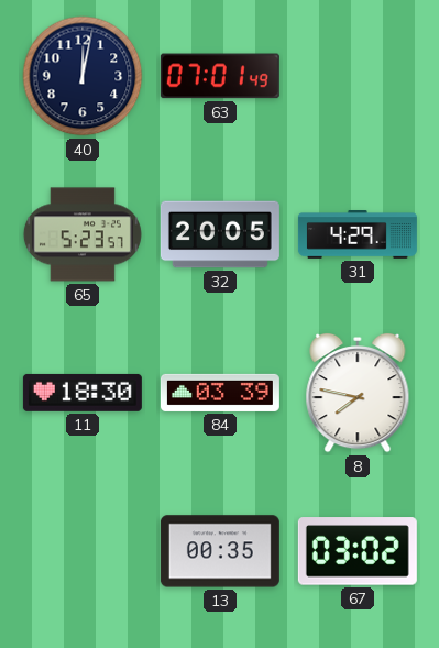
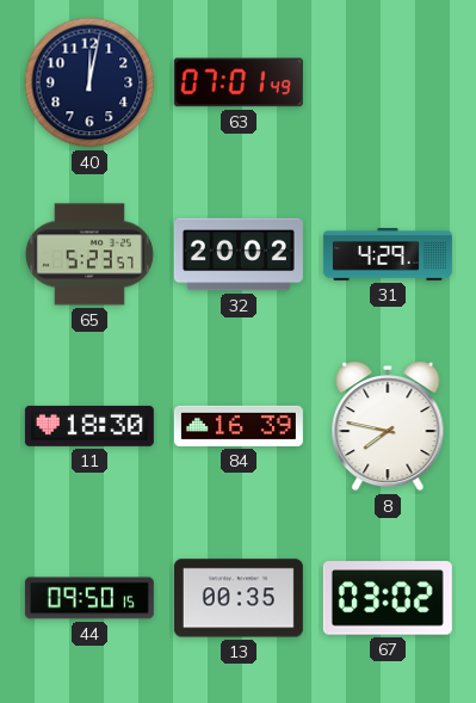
32: 20:05 -> 20:02
84: 03:39 -> 16:39
44: none -> 09:50
